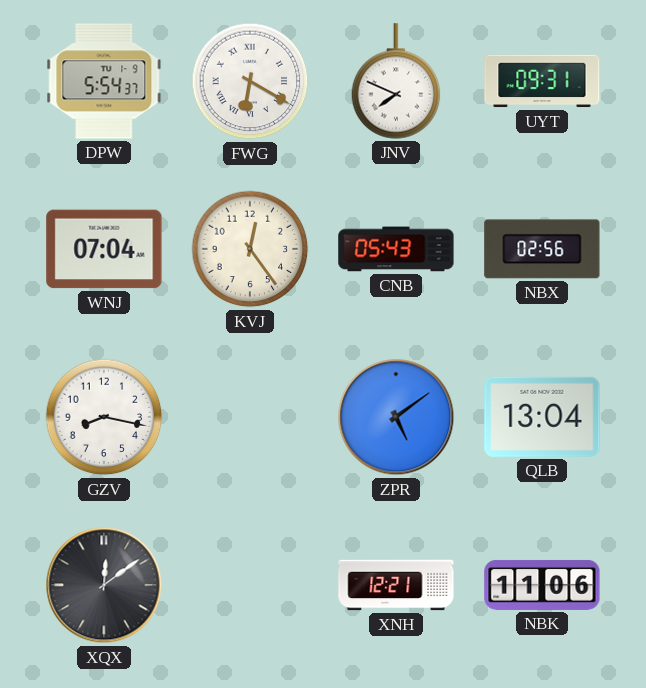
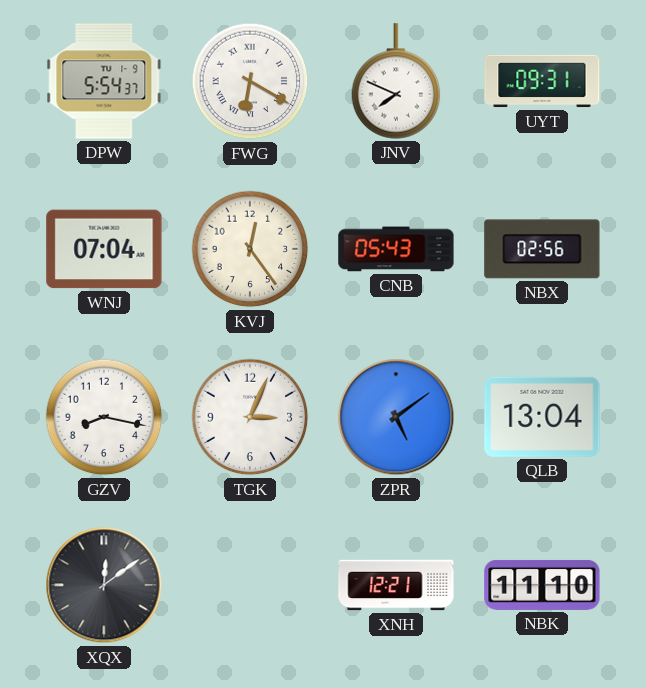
TGK: none -> 3:04
NBK: 11:06 -> 11:10
